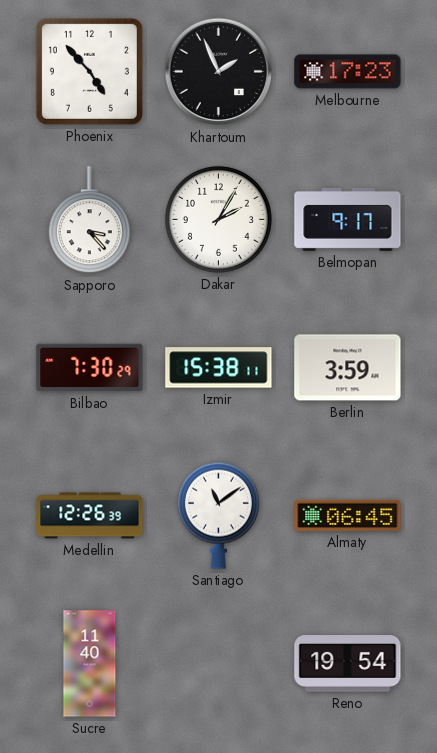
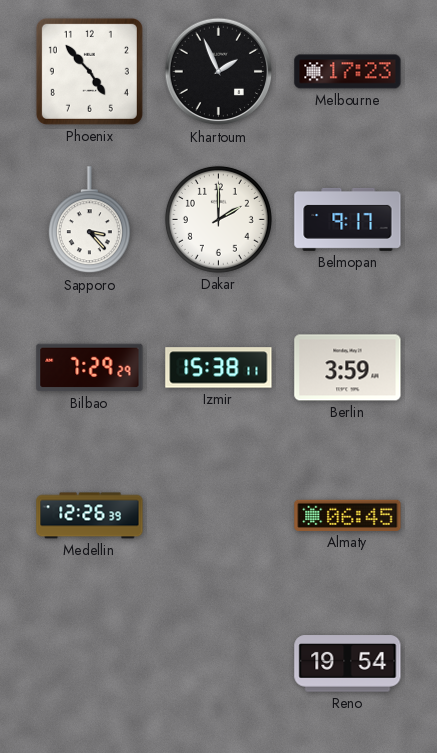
Dakar: 2:05 -> 2:00
Bilbao: 7:30 -> 7:29
Santiago: 11:09 -> none
Sucre: 11:40 -> none
